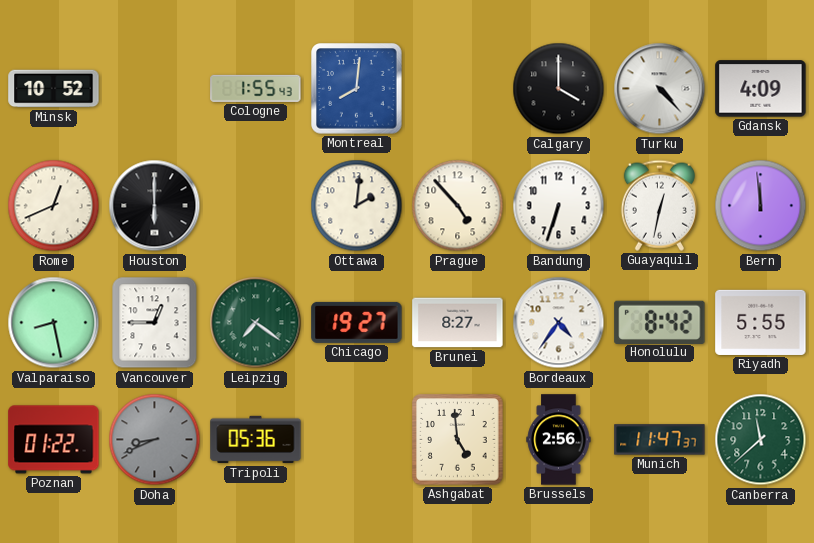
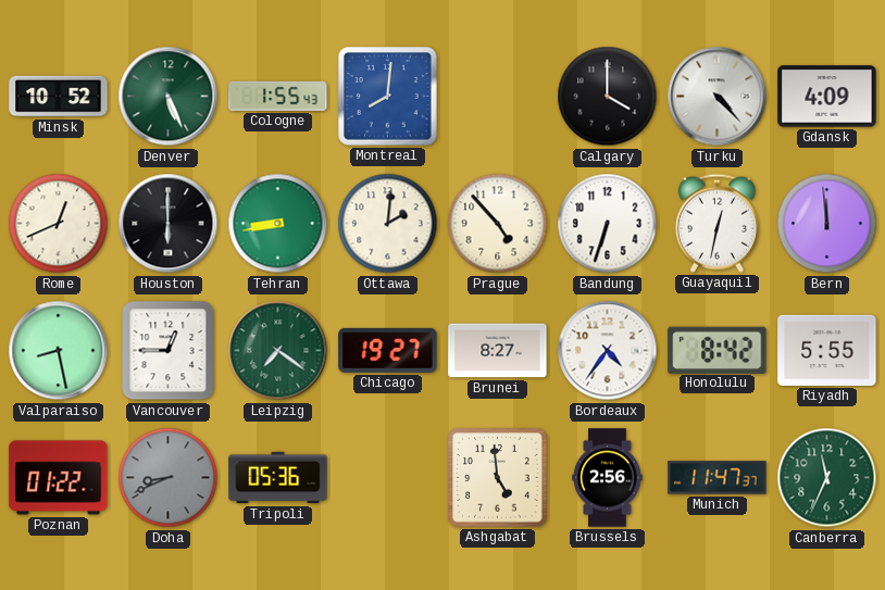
Denver: none -> 5:26
Tehran: none -> 8:43
Canberra: 11:38 -> 11:34
